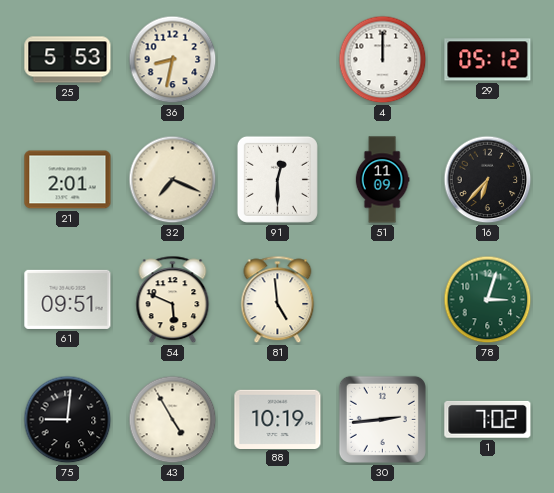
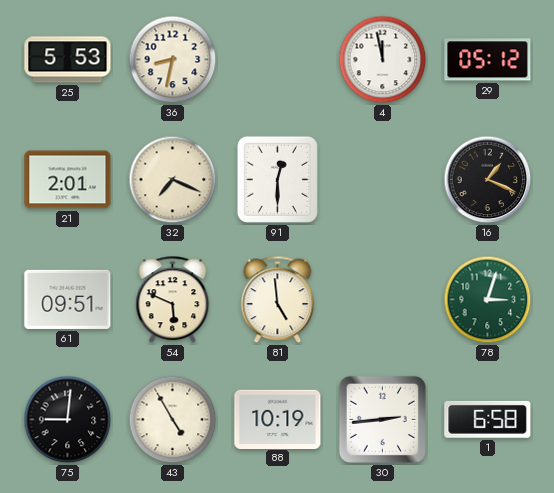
4: 12:00 -> 11:58
51: 11:09 -> none
16: 6:37 -> 1:19
1: 7:02 -> 6:58
